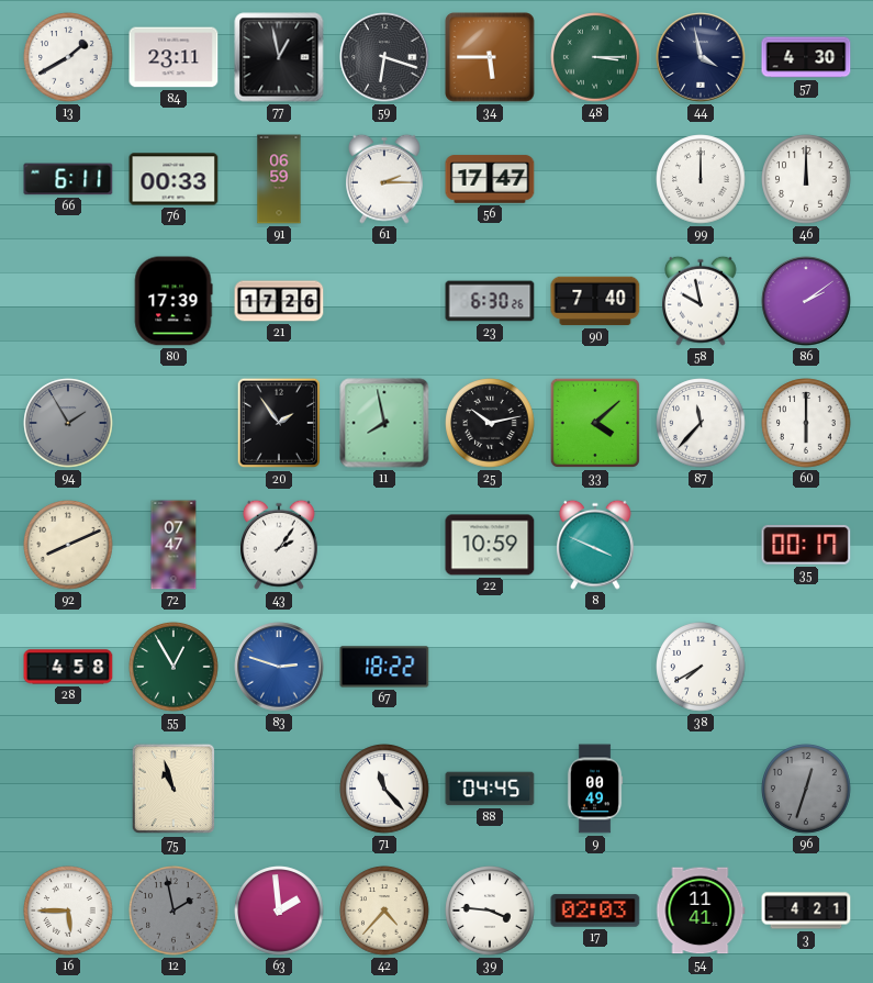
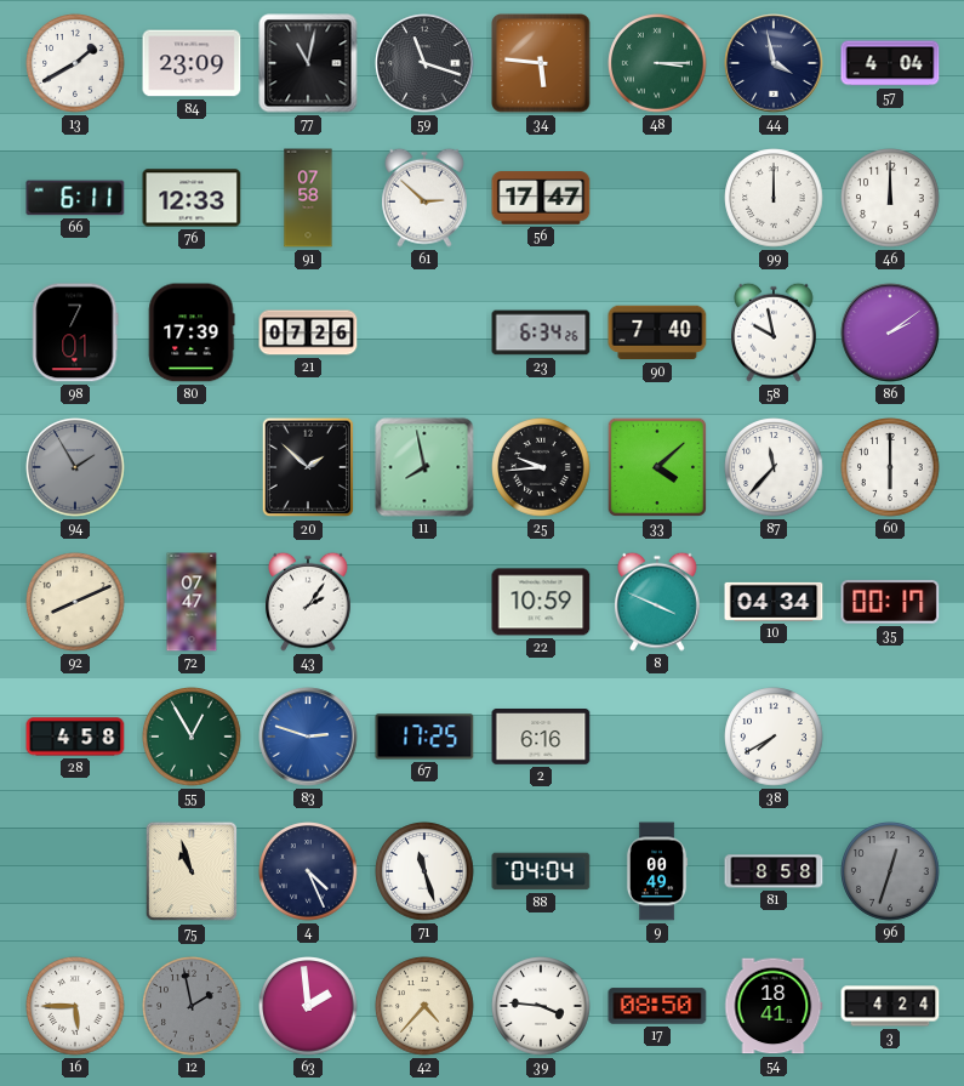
84: 23:11 -> 23:09
77: 12:58 -> 11:02
59: 6:18 -> 11:18
34: 5:45 -> 5:46
57: 4:30 -> 4:04
76: 00:33 -> 12:33
91: 06:59 -> 07:58
61: 2:15 -> 2:52
98: none -> 7:01
21: 17:26 -> 07:26
23: 6:30 -> 6:34
20: 1:54 -> 1:52
25: 10:13 -> 9:44
10: none -> 04:34
67: 18:22 -> 17:25
2: none -> 6:16
4: none -> 4:26
71: 11:23 -> 11:27
88: 04:45 -> 04:04
81: none -> 8:58
17: 02:03 -> 08:50
54: 11:41 -> 18:41
3: 4:21 -> 4:24
